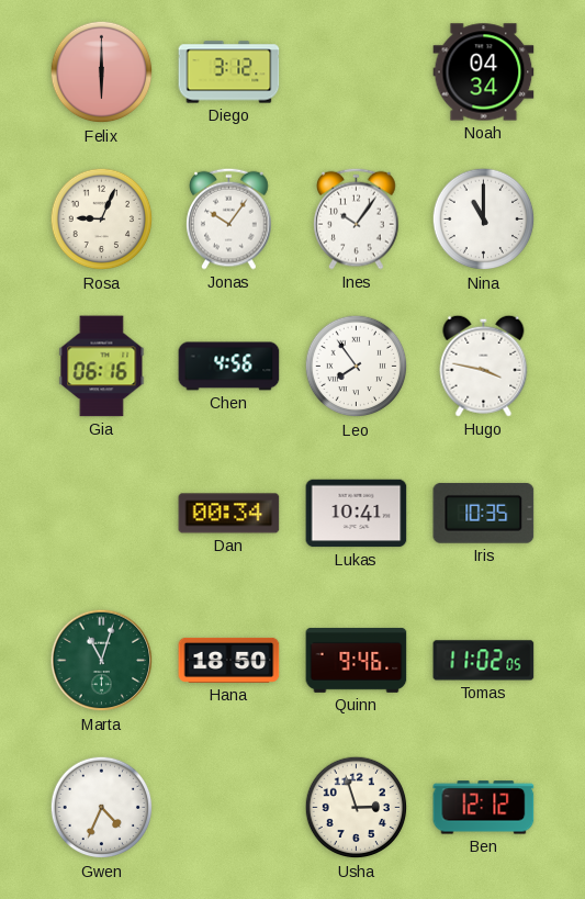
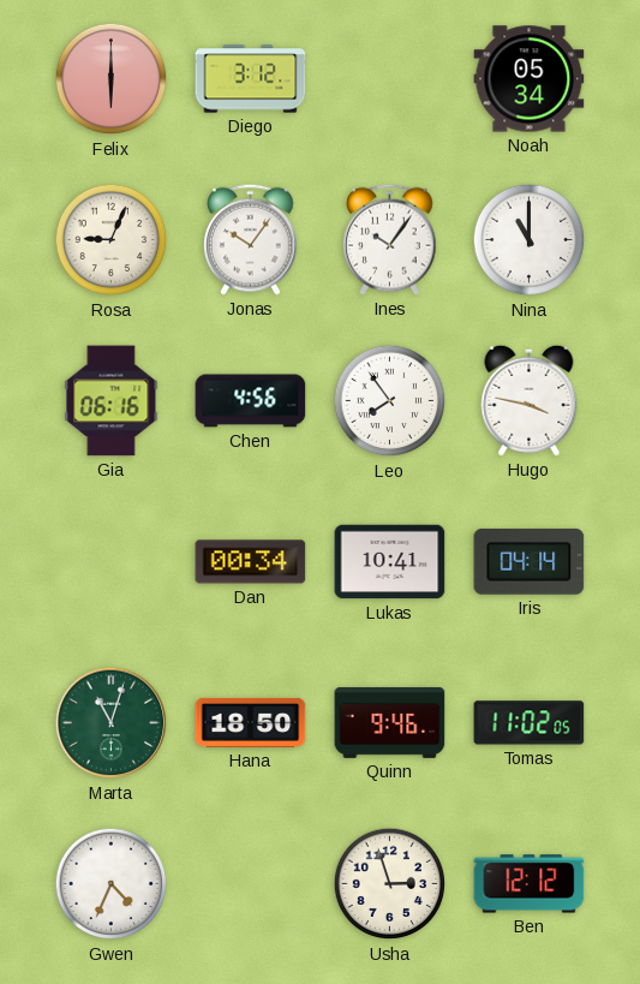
Noah: 04:34 -> 05:34
Iris: 10:35 -> 04:14
